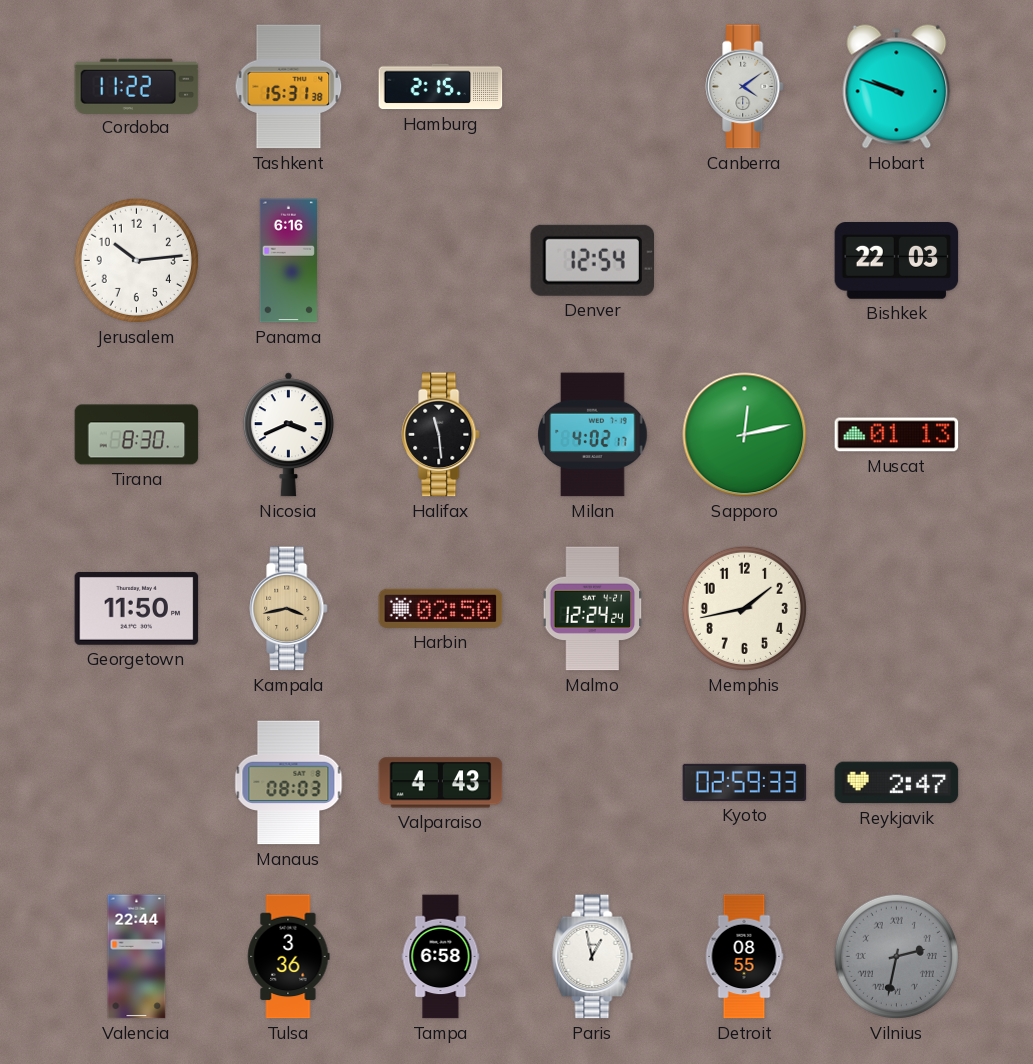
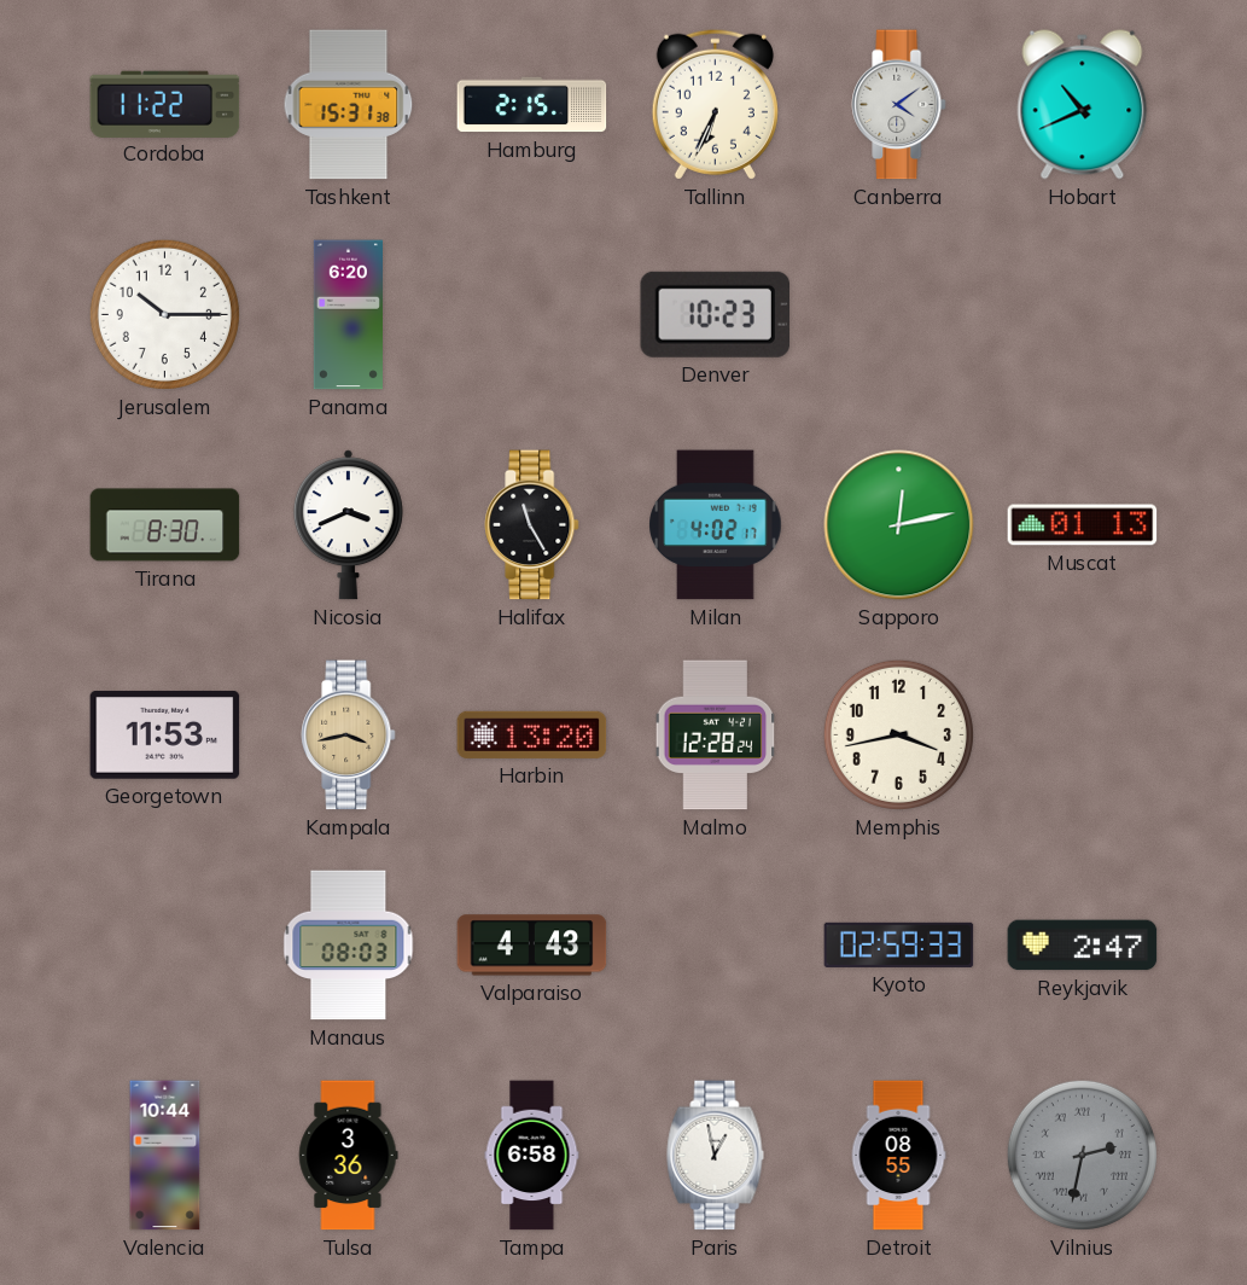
Tallinn: none -> 6:34
Hobart: 9:48 -> 10:41
Jerusalem: 10:14 -> 10:15
Panama: 6:16 -> 6:20
Denver: 12:54 -> 10:23
Bishkek: 22:03 -> none
Halifax: 11:29 -> 11:25
Georgetown: 11:50 -> 11:53
Harbin: 02:50 -> 13:20
Malmo: 12:24 -> 12:28
Memphis: 1:43 -> 3:43
Valencia: 22:44 -> 10:44
